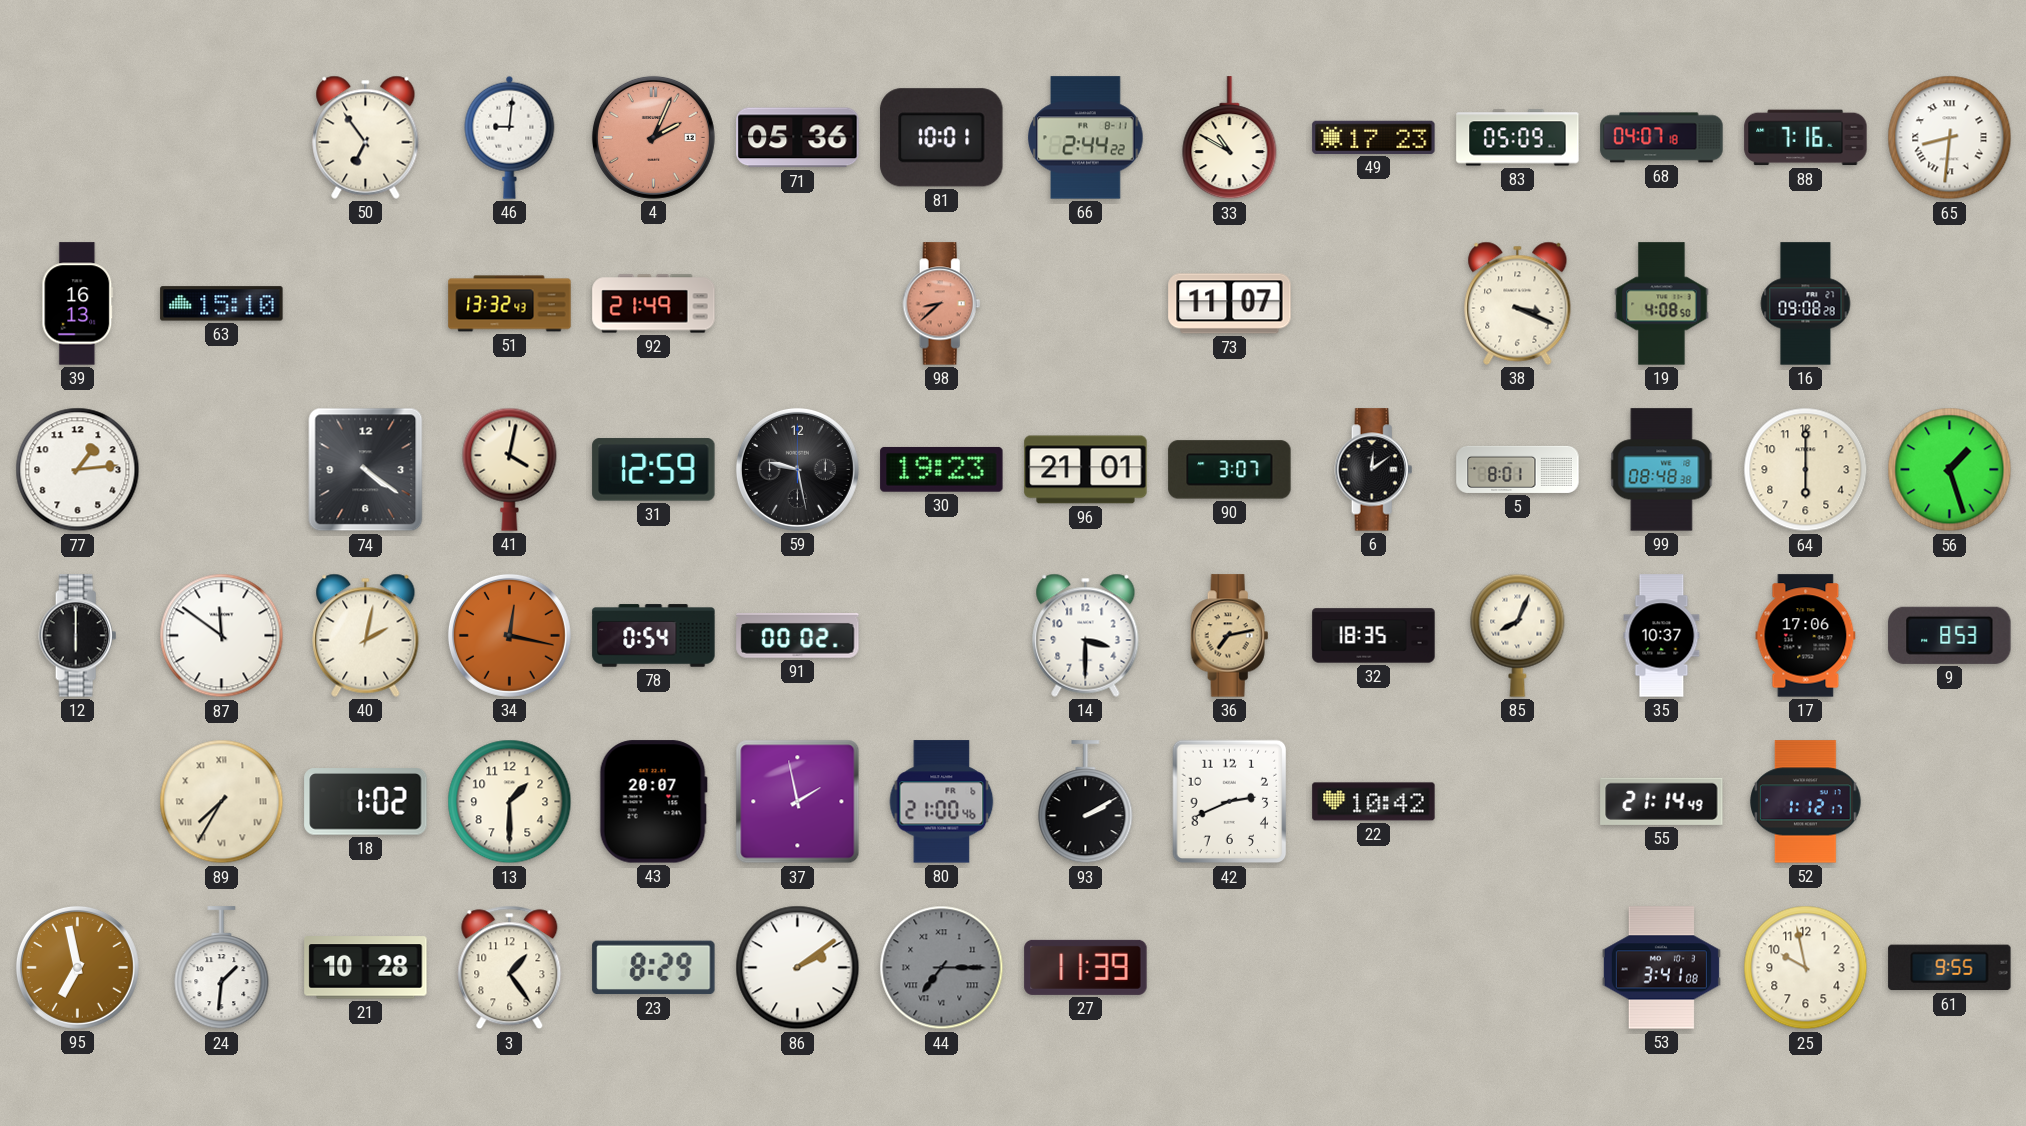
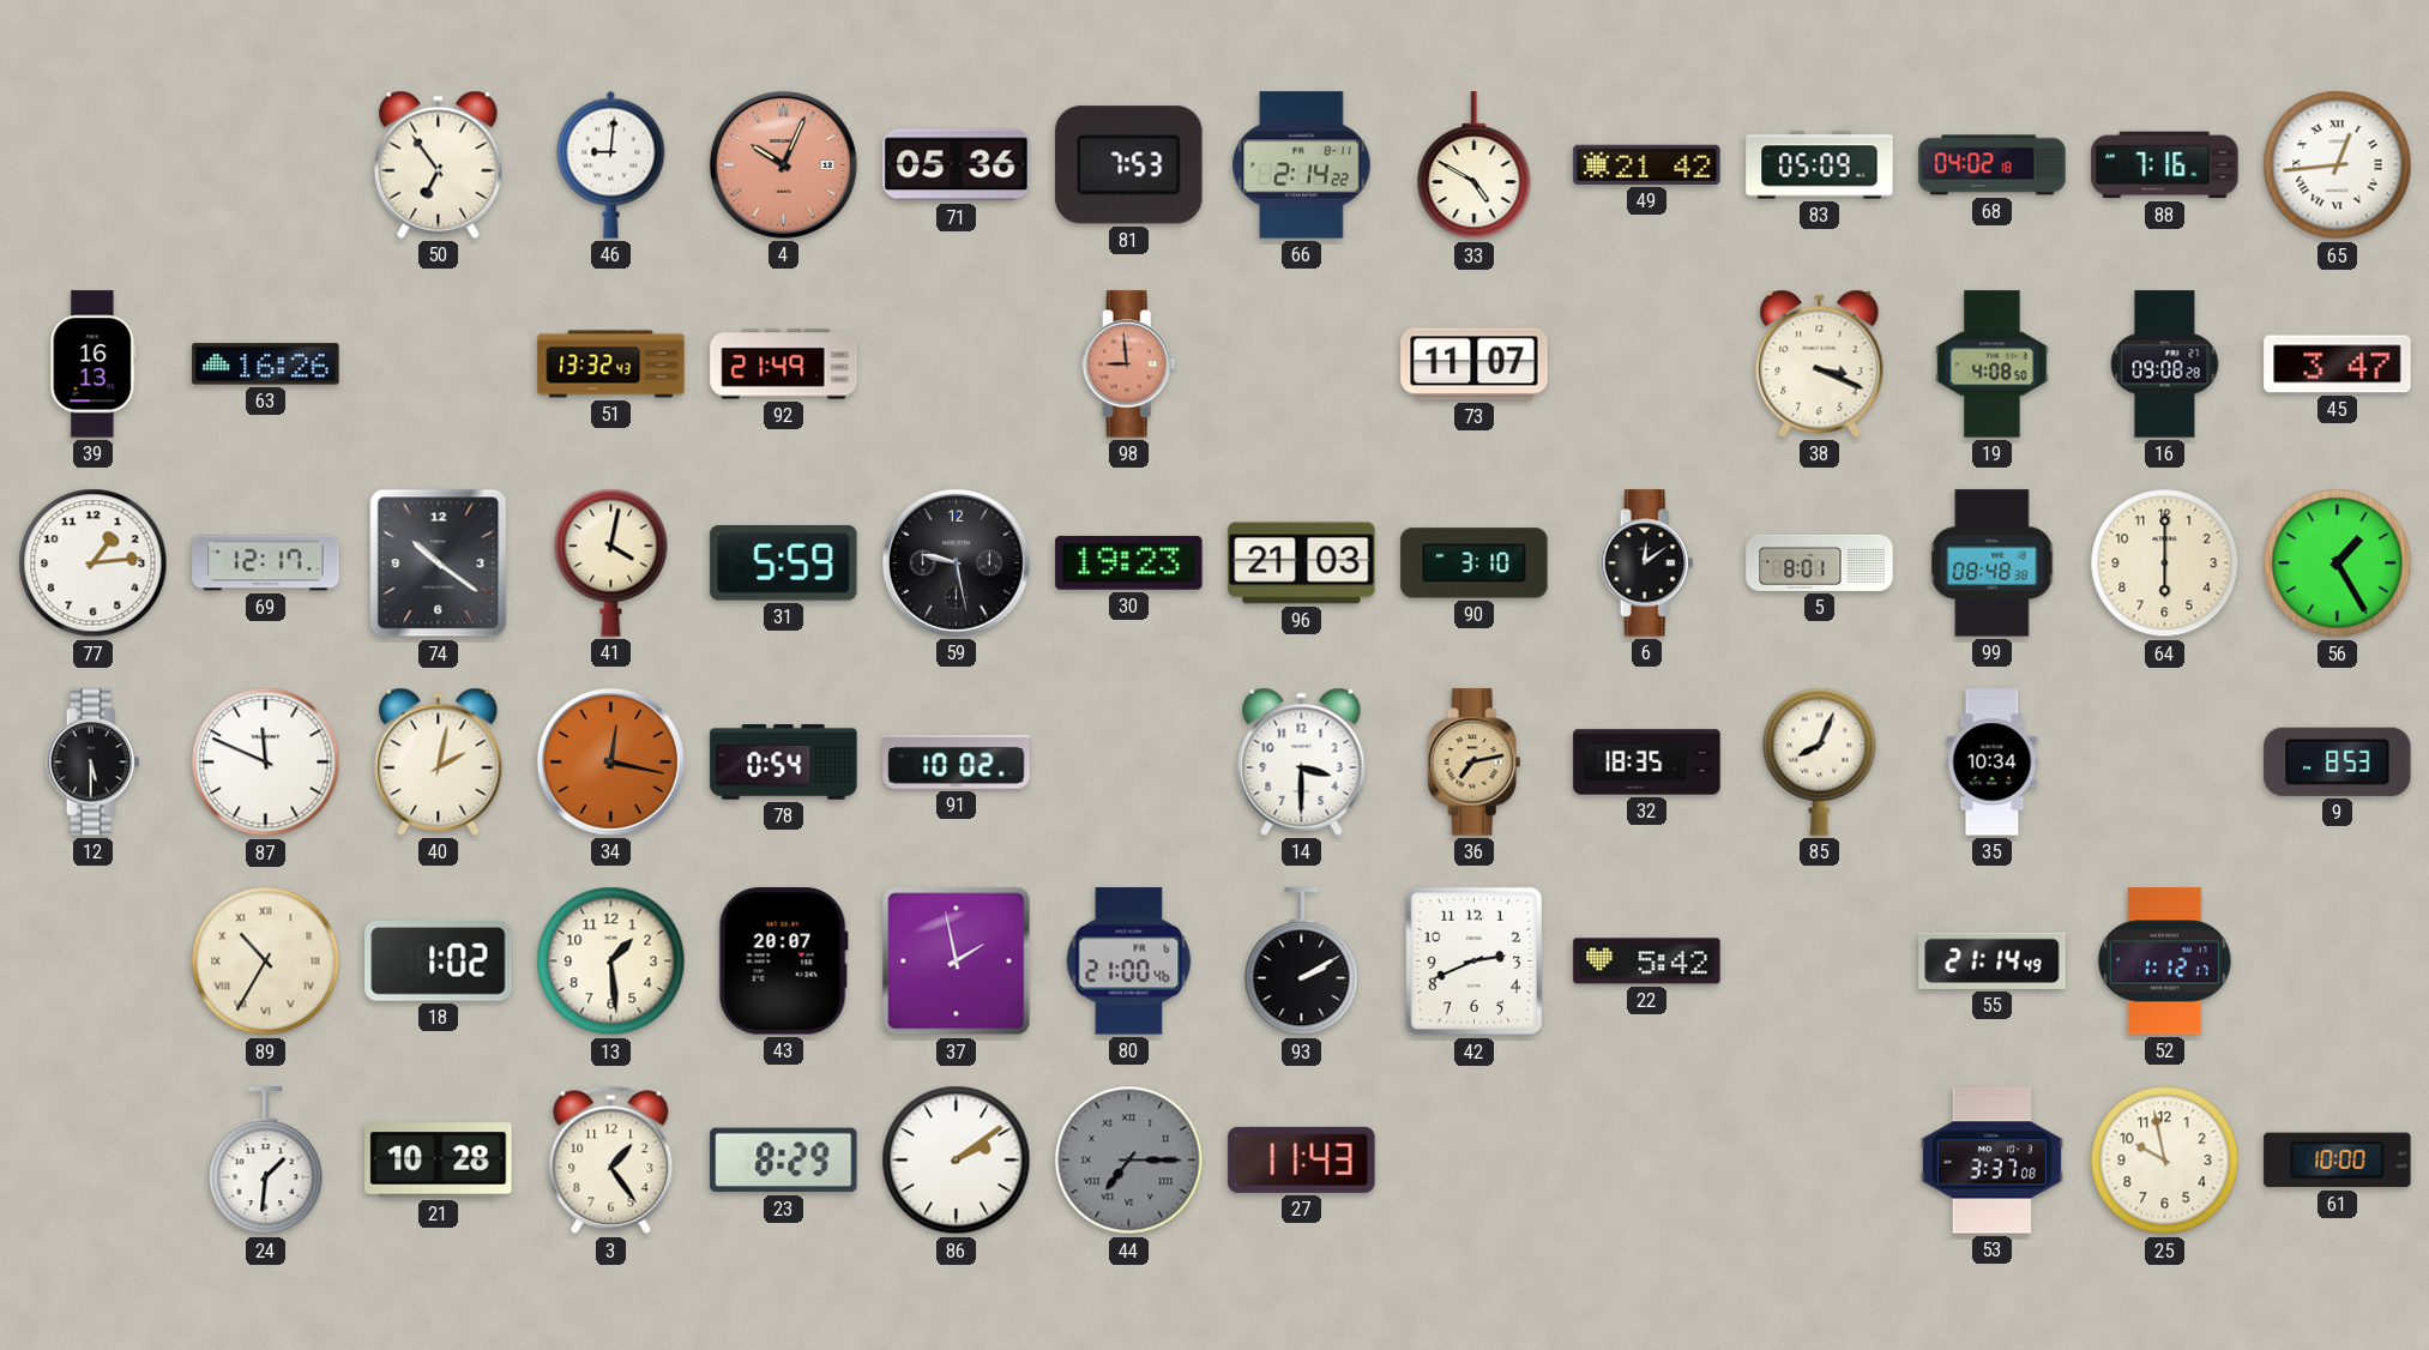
4: 2:04 -> 10:04
81: 10:01 -> 7:53
66: 2:44 -> 2:14
33: 10:50 -> 4:50
49: 17:23 -> 21:42
68: 04:07 -> 04:02
65: 8:31 -> 12:44
63: 15:10 -> 16:26
98: 8:38 -> 8:59
45: none -> 3:47
69: none -> 12:17
74: 4:21 -> 10:21
31: 12:59 -> 5:59
96: 21:01 -> 21:03
90: 3:07 -> 3:10
56: 1:27 -> 1:25
12: 6:00 -> 5:30
87: 11:51 -> 11:49
91: 00:02 -> 10:02
35: 10:37 -> 10:34
17: 17:06 -> none
89: 7:35 -> 10:35
13: 1:30 -> 1:29
22: 10:42 -> 5:42
95: 6:58 -> none
27: 11:39 -> 11:43
53: 3:41 -> 3:37
61: 9:55 -> 10:00
